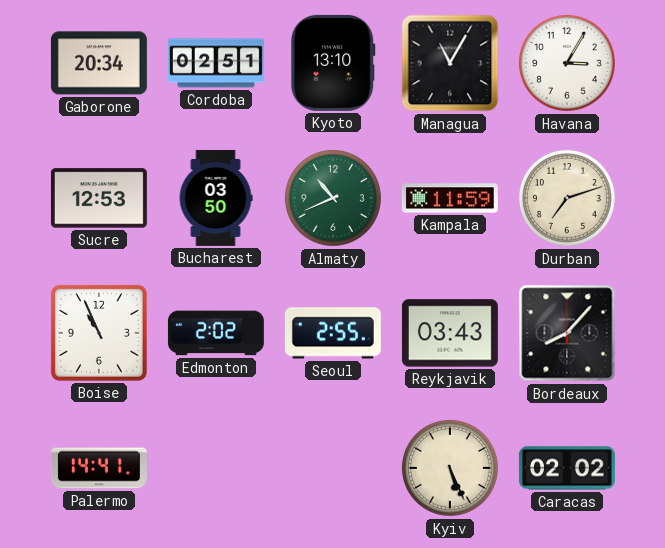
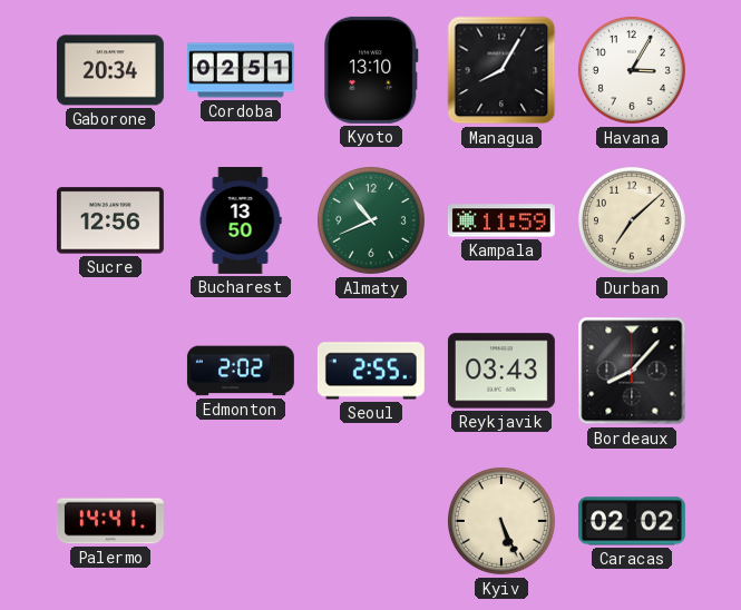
Managua: 11:05 -> 8:05
Sucre: 12:53 -> 12:56
Bucharest: 03:50 -> 13:50
Durban: 7:12 -> 7:08
Boise: 10:56 -> none
